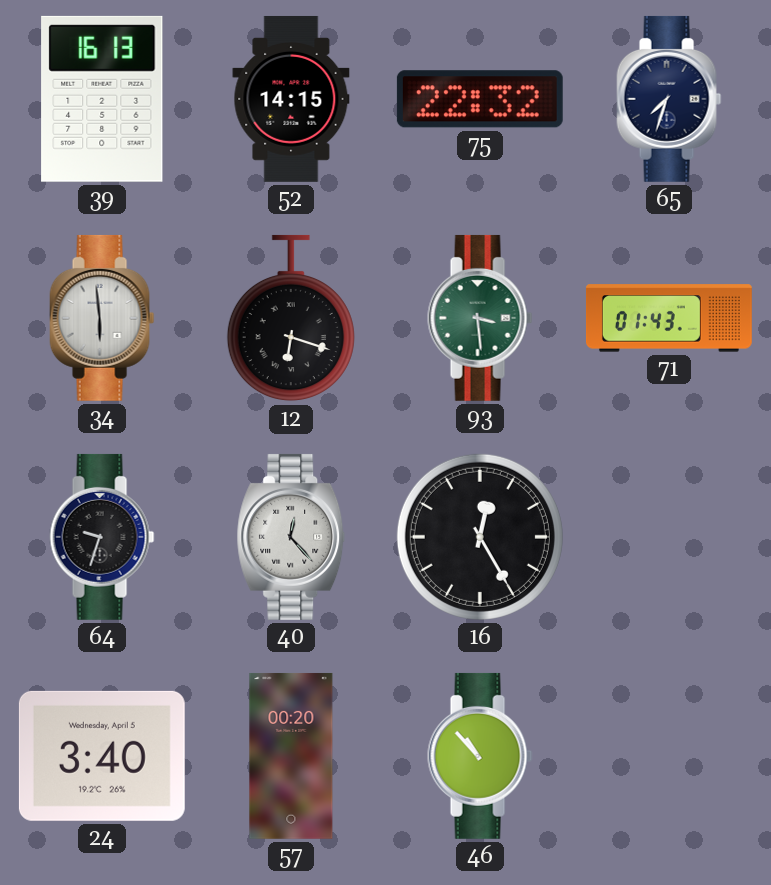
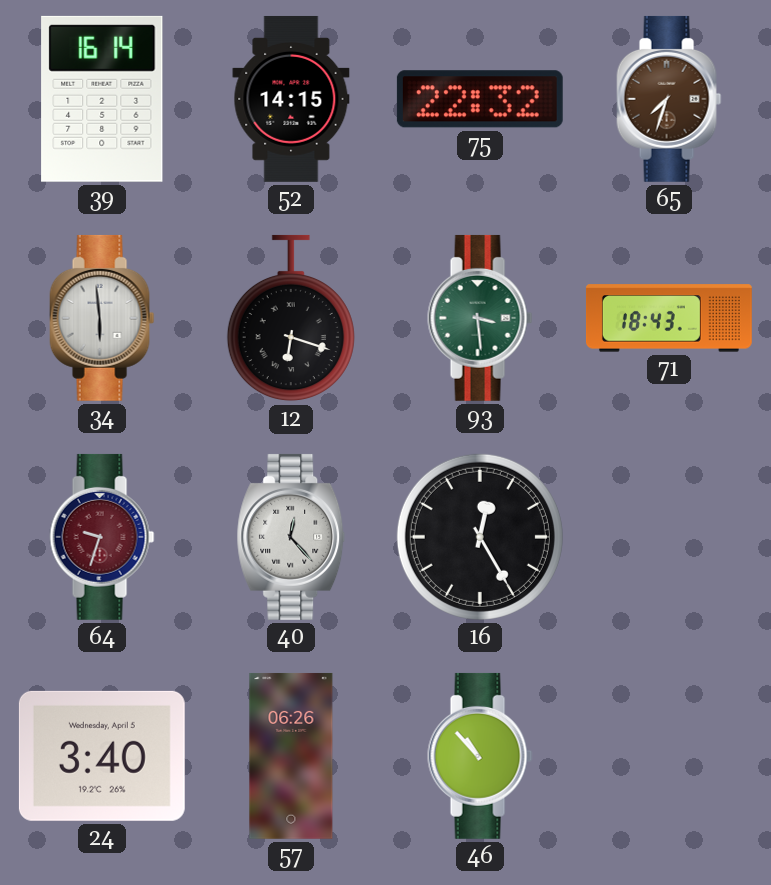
39: 16:13 -> 16:14
65 dial: navy -> brown
71: 01:43 -> 18:43
64 dial: black -> burgundy
57: 00:20 -> 06:26
